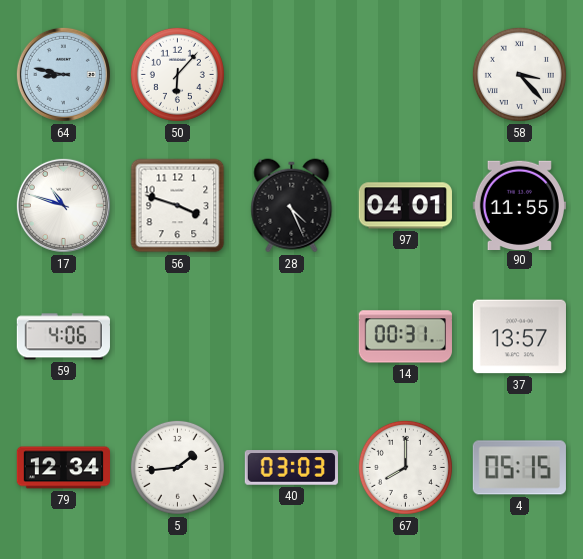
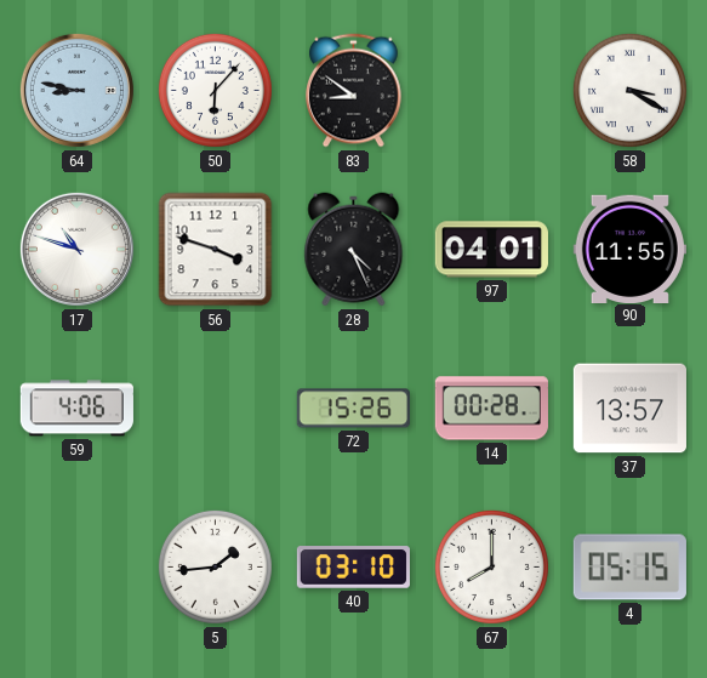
83: none -> 8:51
58: 3:23 -> 3:20
72: none -> 15:26
14: 00:31 -> 00:28
79: 12:34 -> none
40: 03:03 -> 03:10
